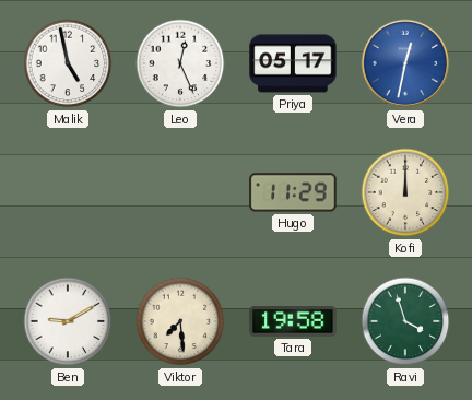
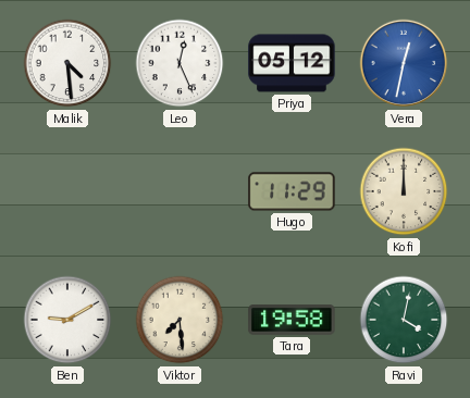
Malik: 4:58 -> 4:29
Priya: 05:17 -> 05:12
Ravi: 3:57 -> 4:02
